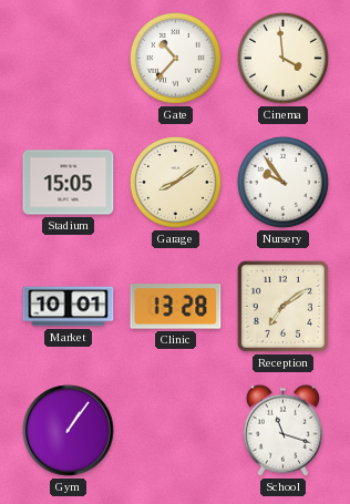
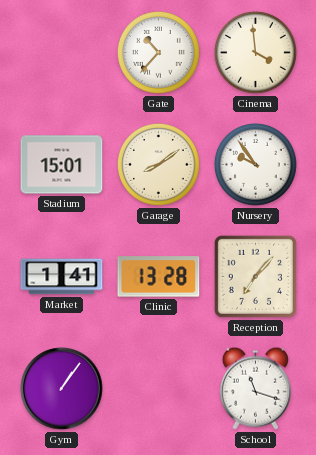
Stadium: 15:05 -> 15:01
Market: 10:01 -> 1:41
Reception: 7:09 -> 7:07
